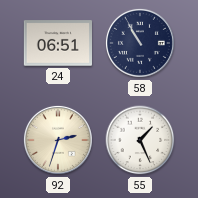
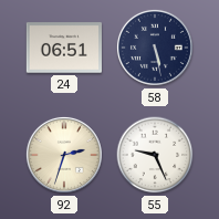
58: 10:55 -> 5:28
55: 1:26 -> 9:26
